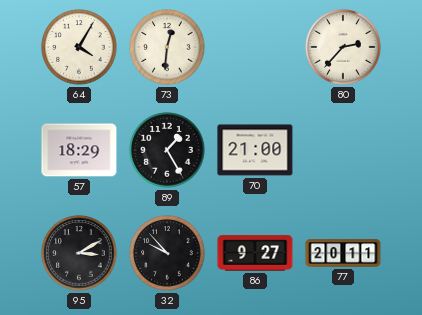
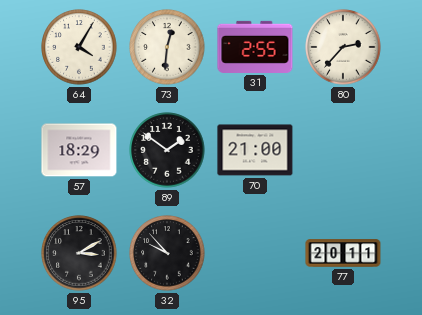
31: none -> 2:55
89: 1:25 -> 1:51
86: 9:27 -> none
